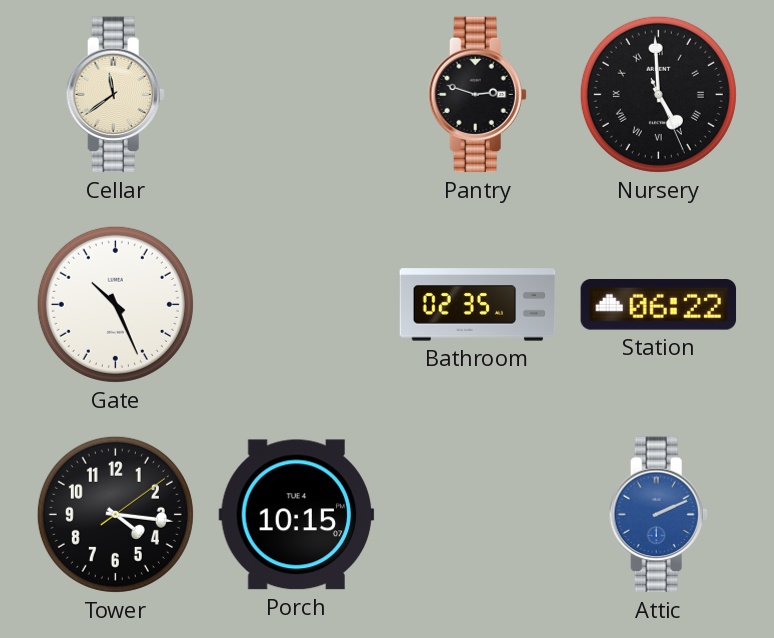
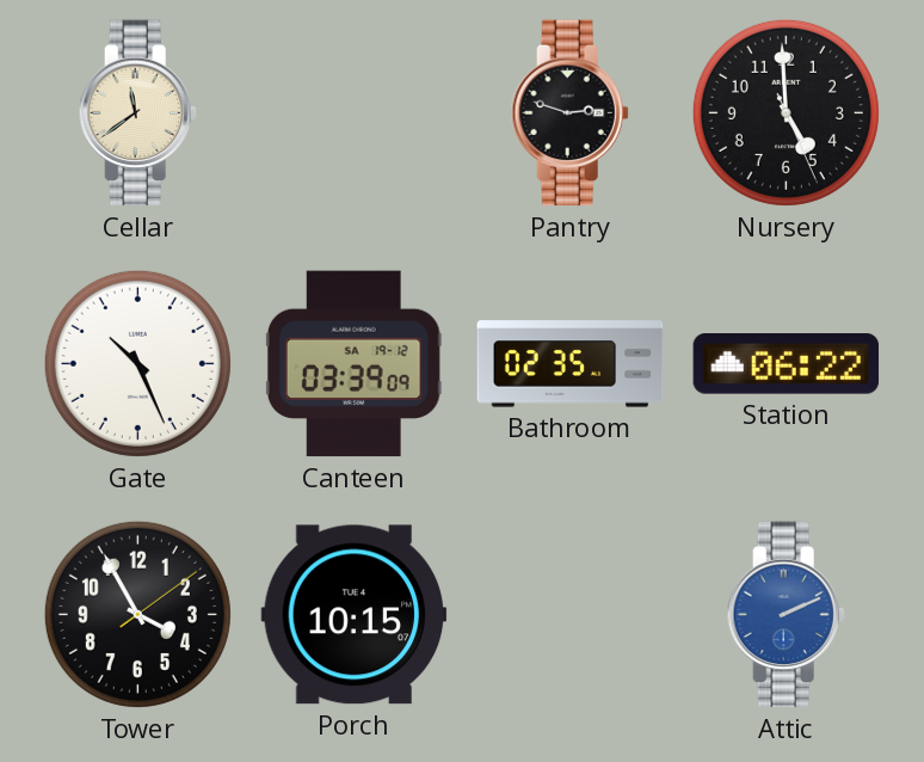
Nursery numerals: Roman -> Arabic
Canteen: none -> 03:39
Tower: 4:16 -> 3:55
